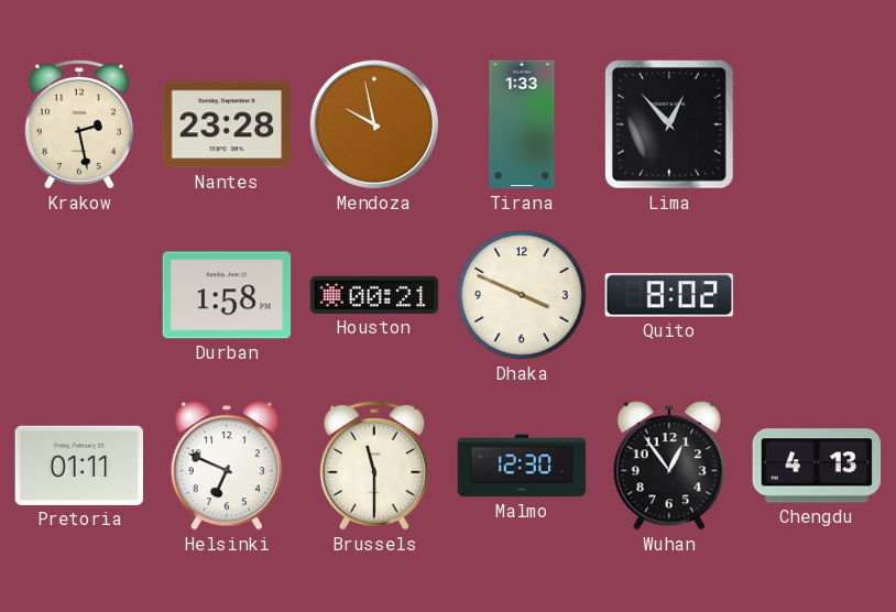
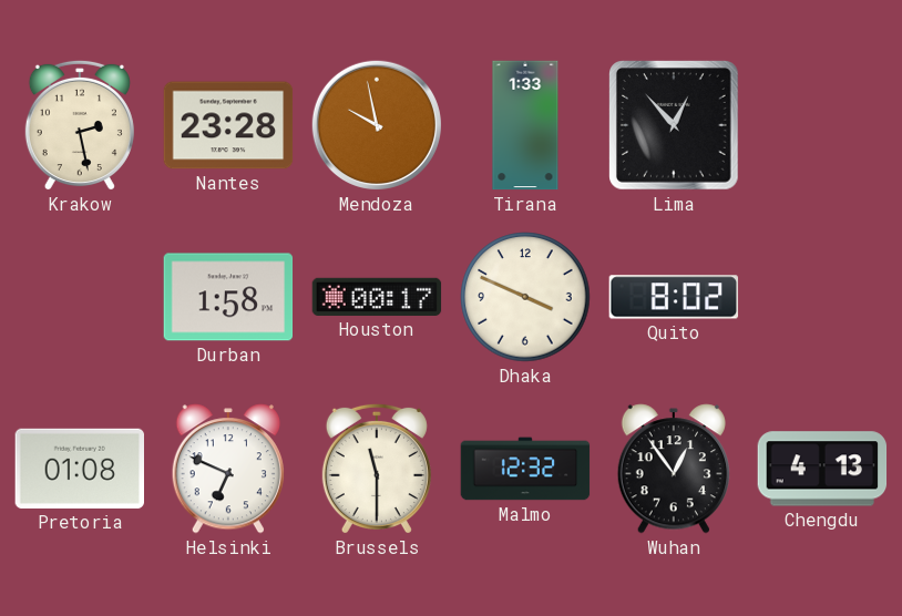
Houston: 00:21 -> 00:17
Pretoria: 01:11 -> 01:08
Malmo: 12:30 -> 12:32
